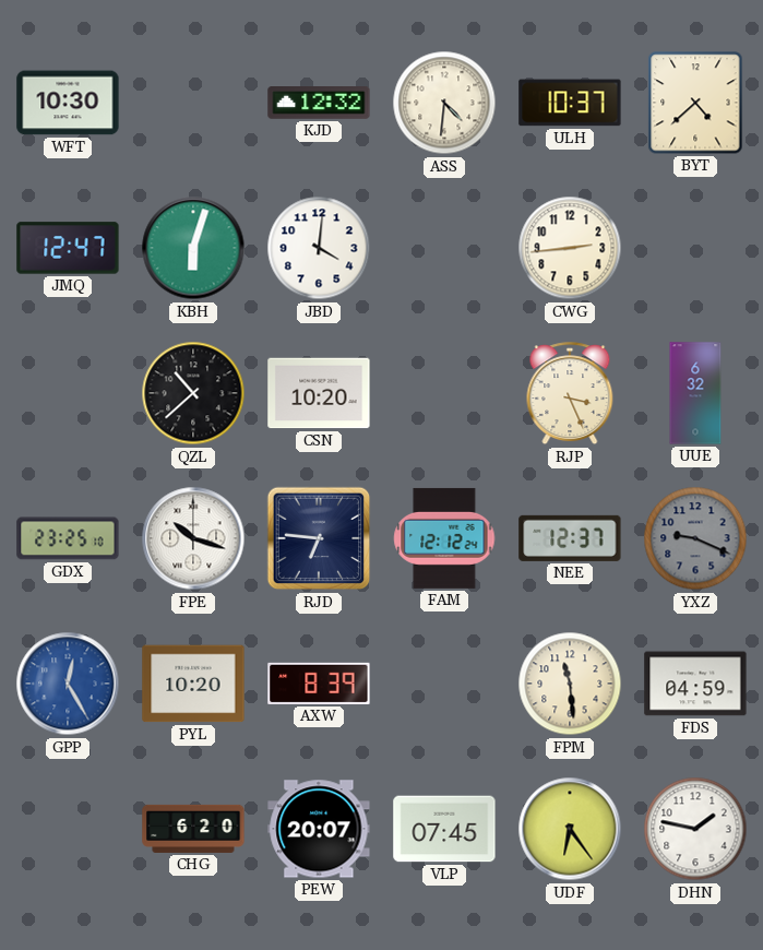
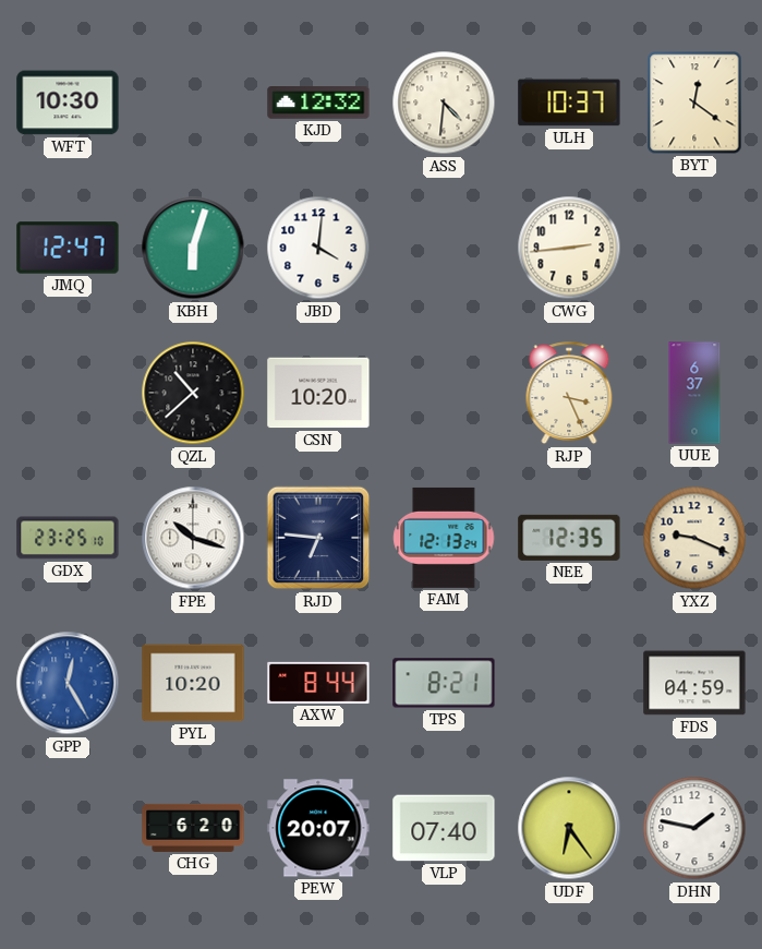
BYT: 4:38 -> 12:21
UUE: 6:32 -> 6:37
FAM: 12:12 -> 12:13
NEE: 12:37 -> 12:35
YXZ dial: grey -> cream
AXW: 8:39 -> 8:44
TPS: none -> 8:21
FPM: 11:29 -> none
VLP: 07:45 -> 07:40
